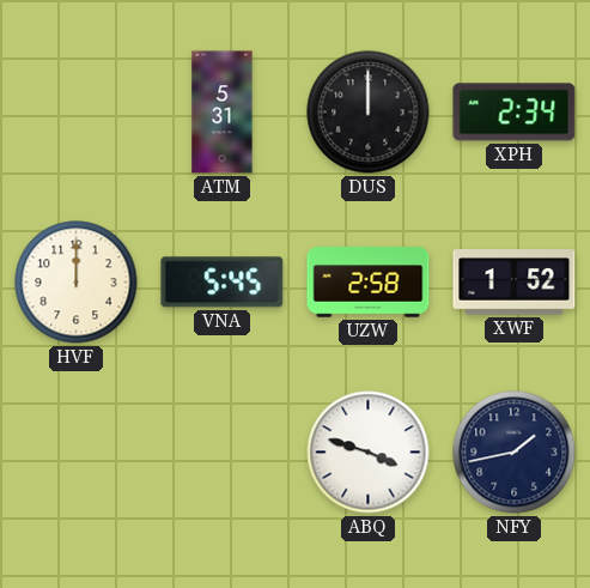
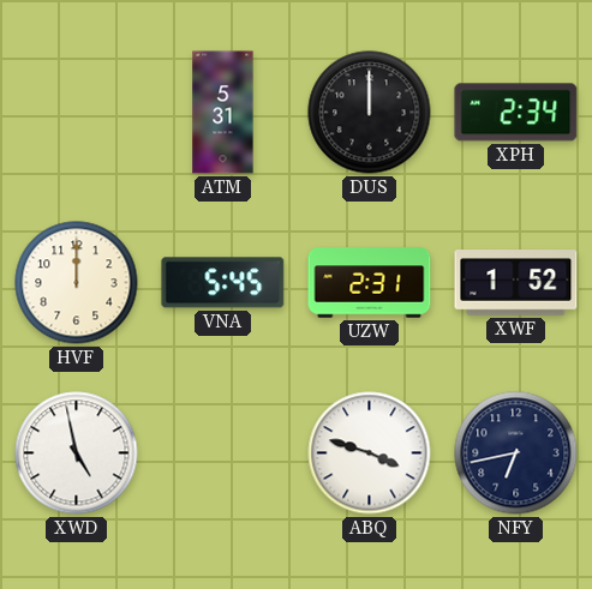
UZW: 2:58 -> 2:31
XWD: none -> 4:58
NFY: 1:43 -> 6:43
